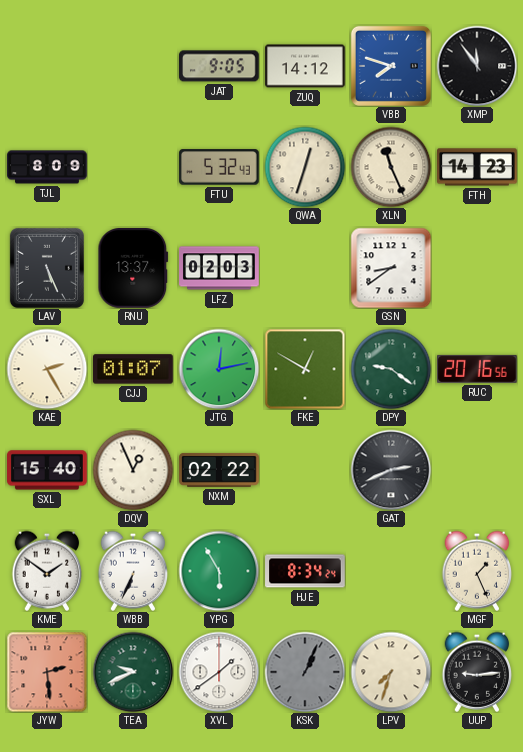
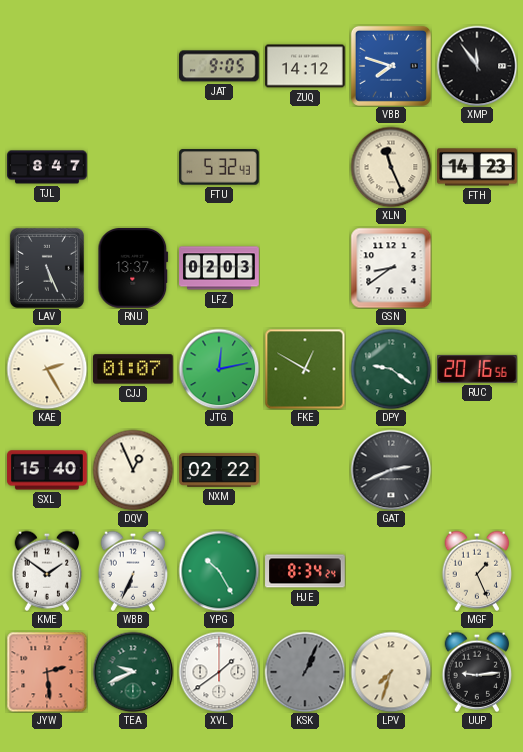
TJL: 8:09 -> 8:47
QWA: 12:33 -> none
YPG: 5:55 -> 10:25
